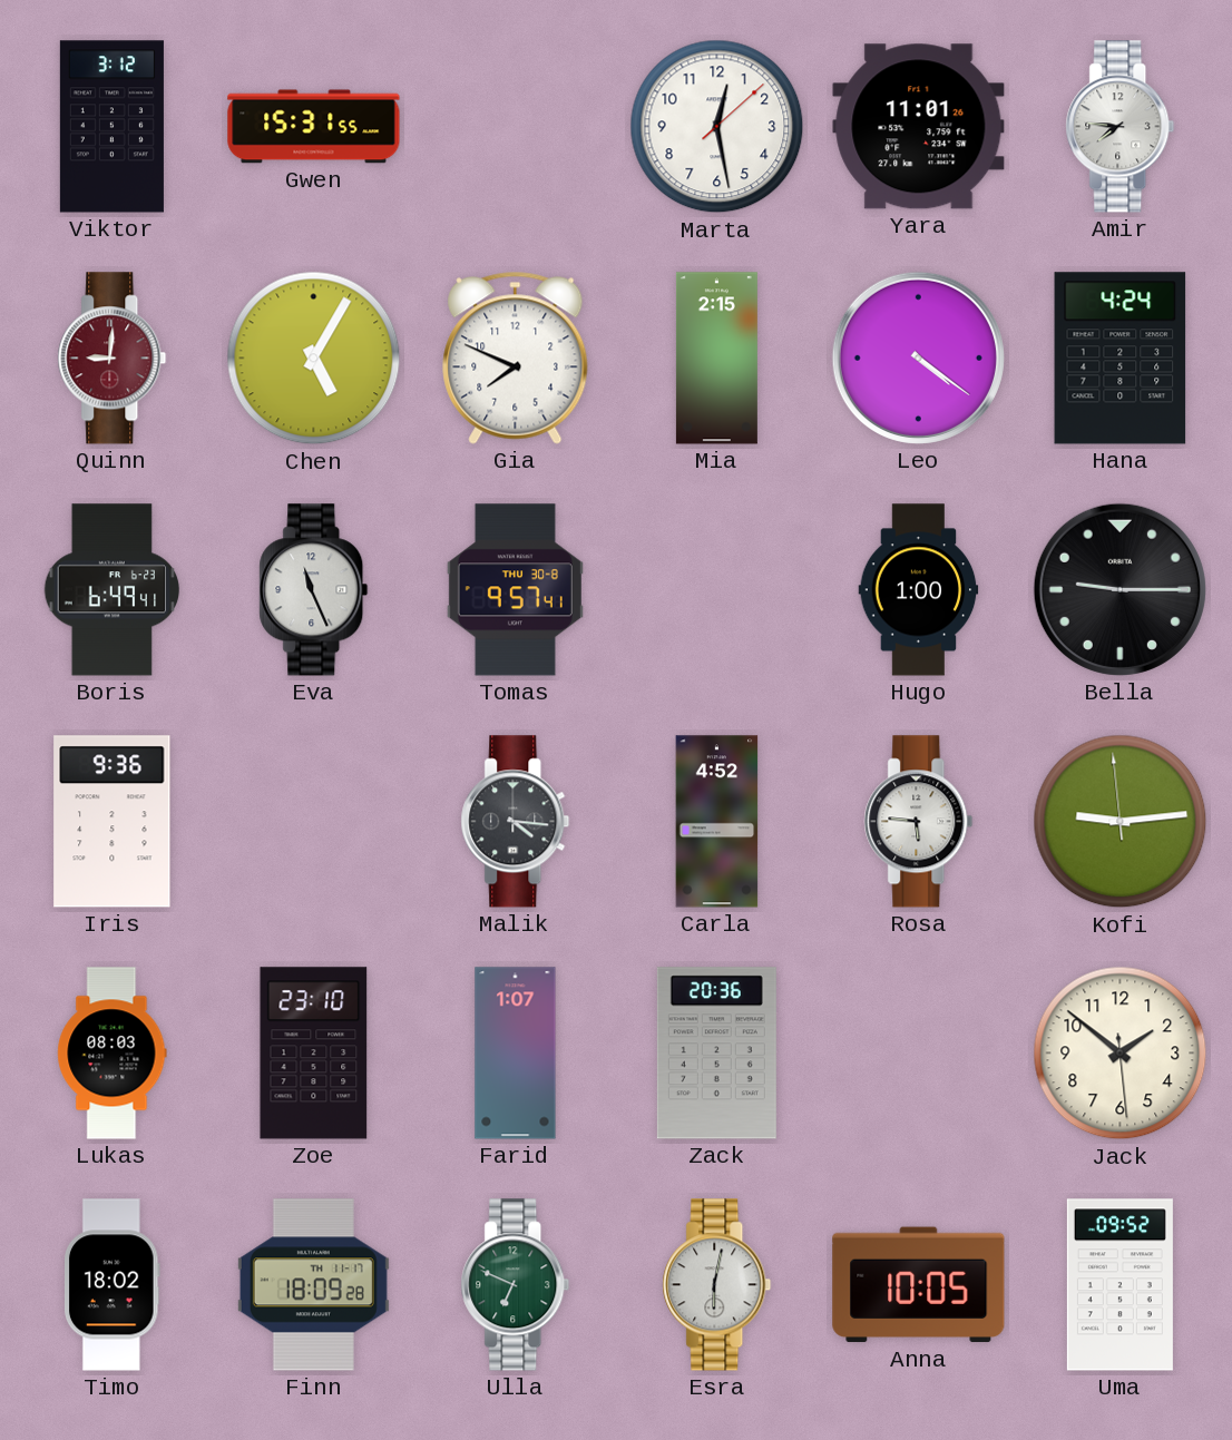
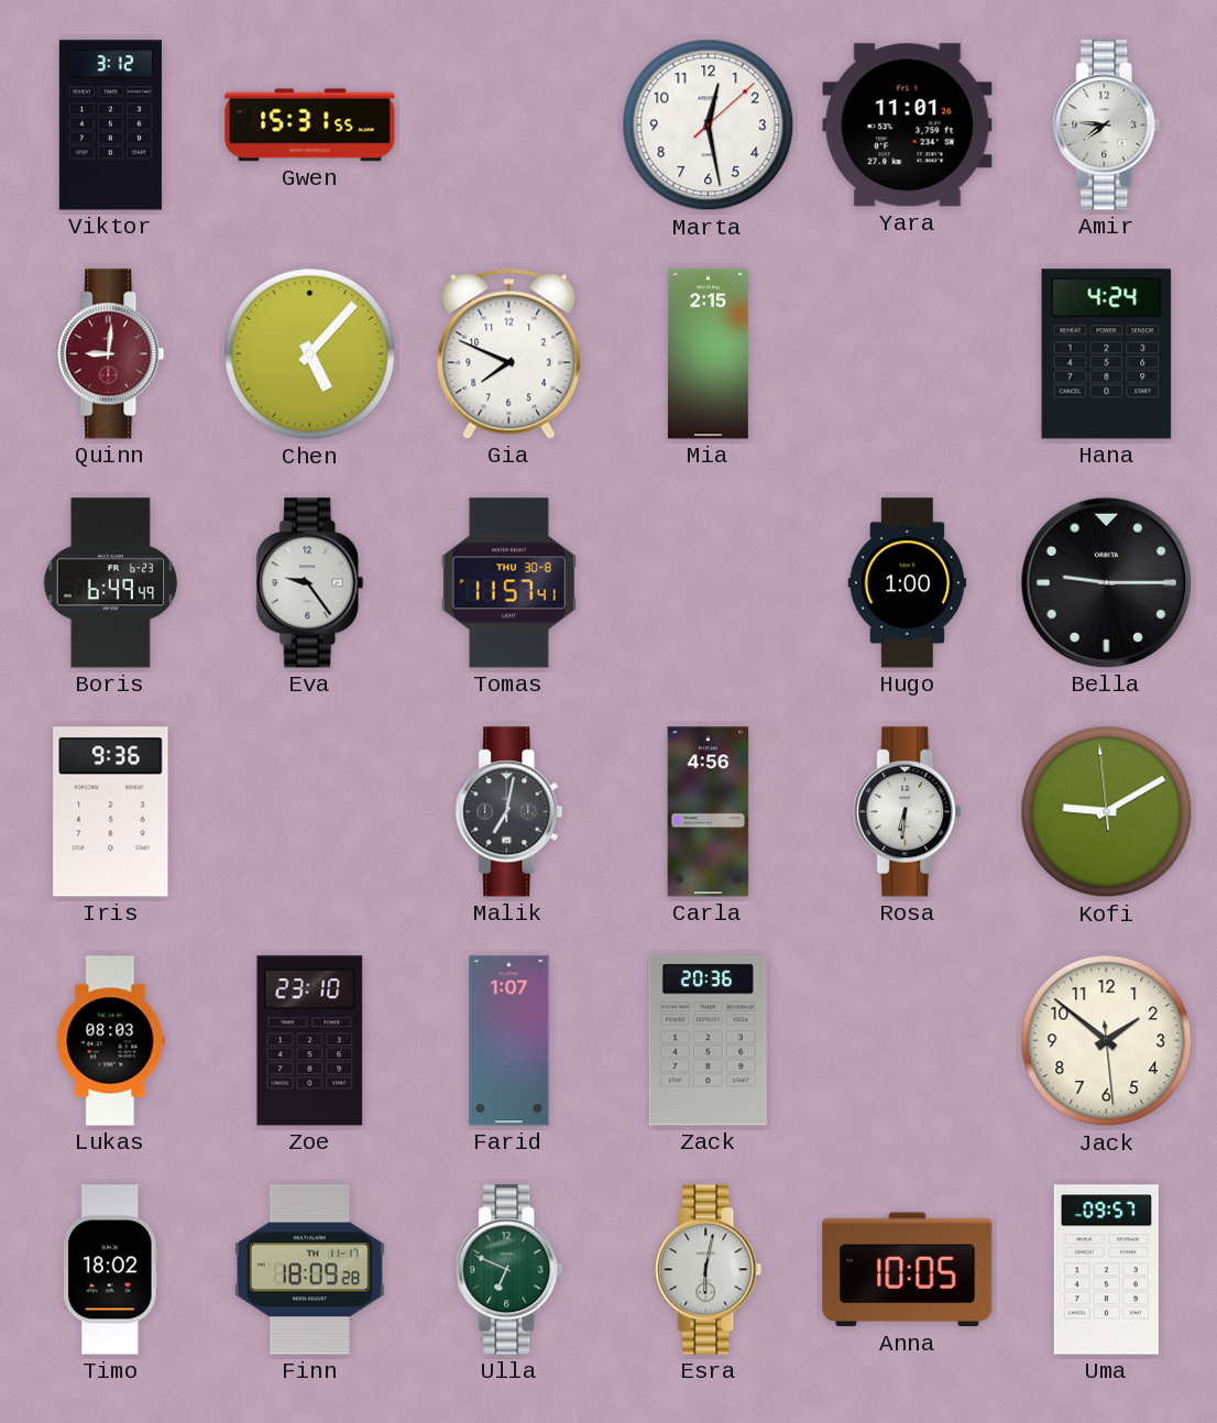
Chen: 5:05 -> 5:07
Leo: 4:21 -> none
Boris: 6:49:41 -> 6:49:49
Eva: 11:26 -> 9:24
Tomas: 9:57 -> 11:57
Malik: 4:16 -> 7:02
Carla: 4:52 -> 4:56
Rosa: 5:46 -> 6:31
Kofi: 9:13 -> 9:09
Uma: 09:52 -> 09:57
